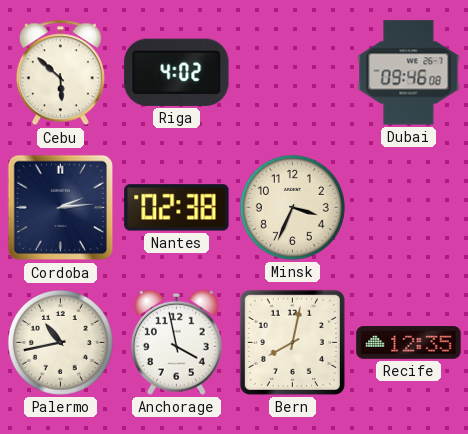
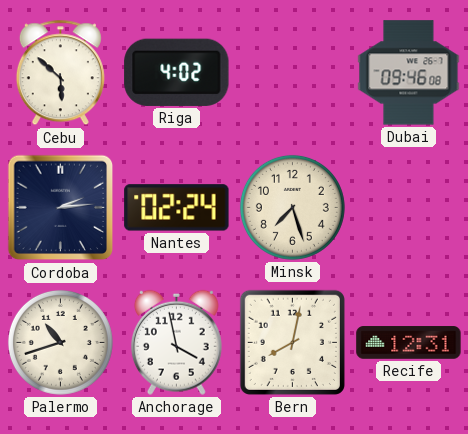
Nantes: 02:38 -> 02:24
Minsk: 3:34 -> 7:27
Palermo: 10:43 -> 10:42
Recife: 12:35 -> 12:31
